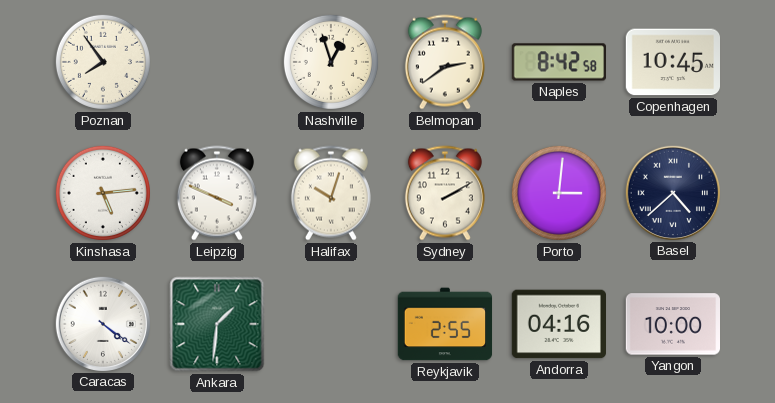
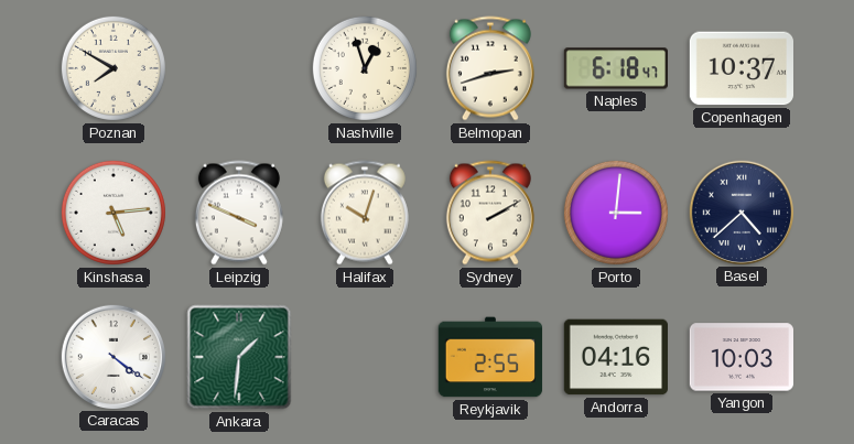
Poznan: 7:54 -> 7:50
Belmopan: 2:39 -> 2:42
Naples: 8:42 -> 6:18
Copenhagen: 10:45 -> 10:37
Yangon: 10:00 -> 10:03
